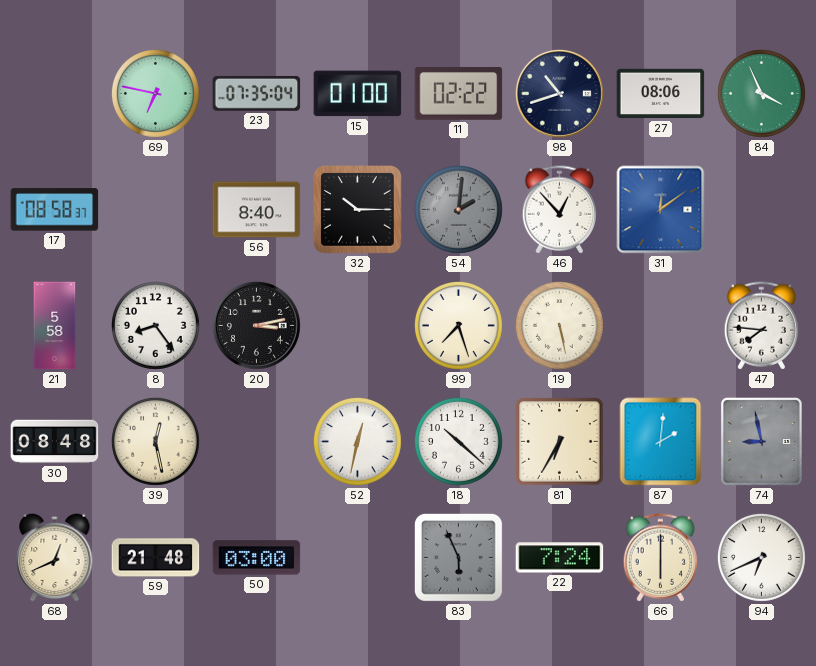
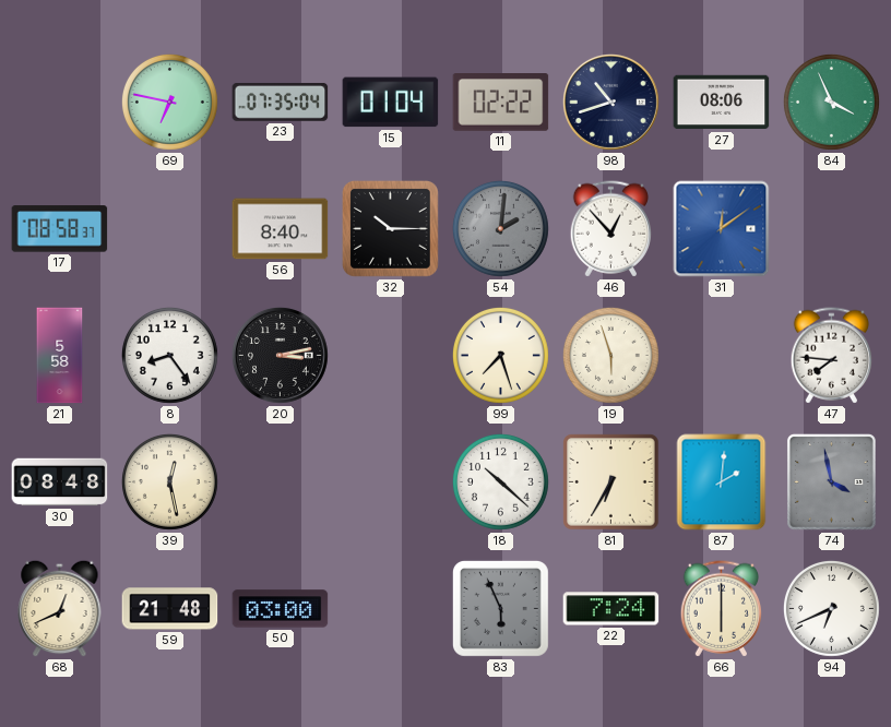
15: 01:00 -> 01:04
19: 5:28 -> 5:57
52: 12:32 -> none
74: 8:58 -> 3:58
